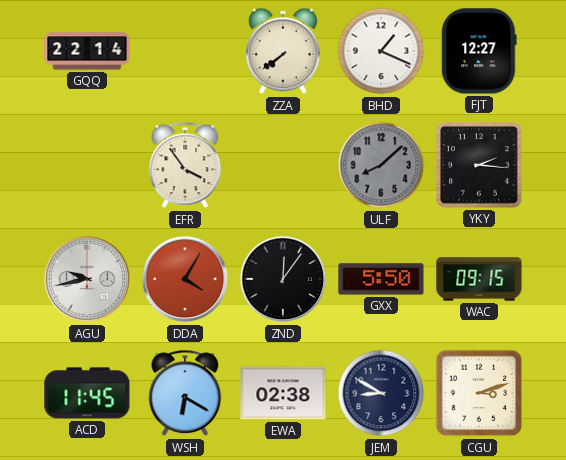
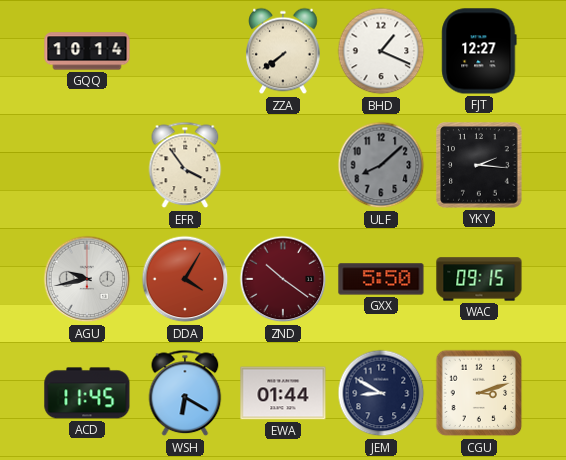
GQQ: 22:14 -> 10:14
ZND: 12:06 -> 10:21
ZND dial: black -> burgundy
EWA: 02:38 -> 01:44
